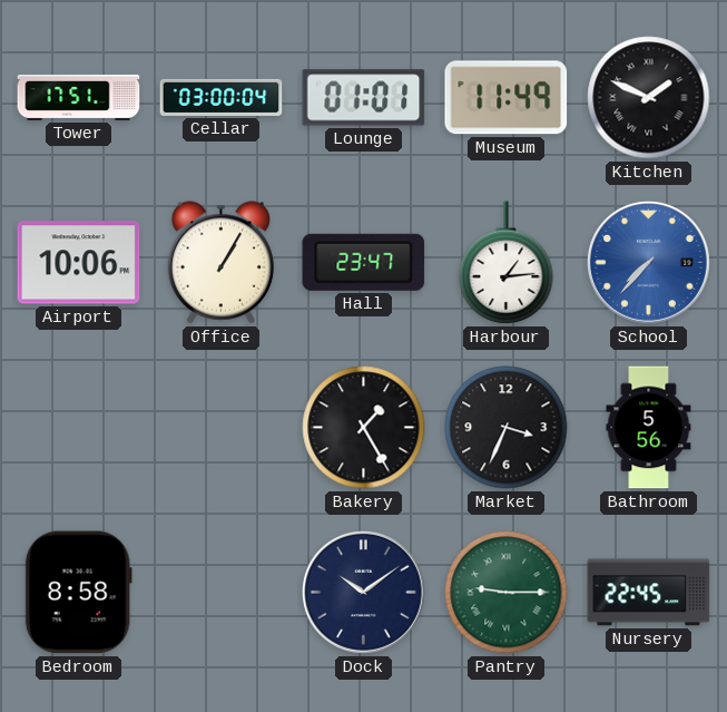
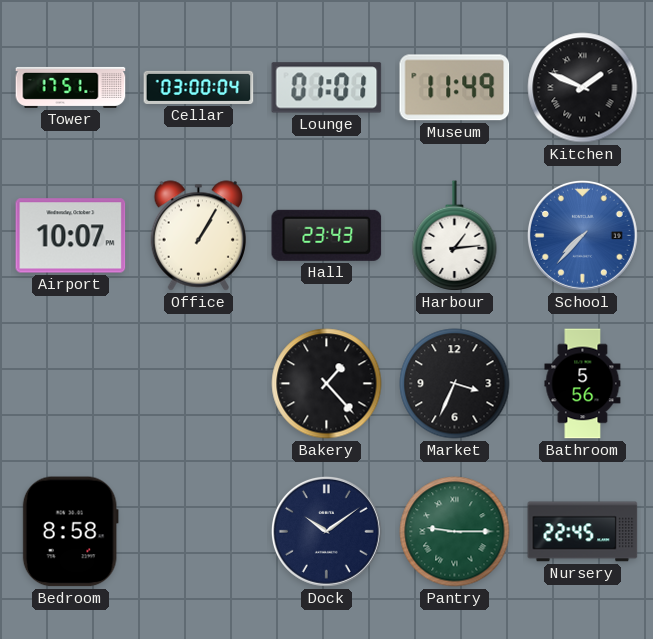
Airport: 10:06 -> 10:07
Hall: 23:47 -> 23:43
Bakery: 1:25 -> 1:23
